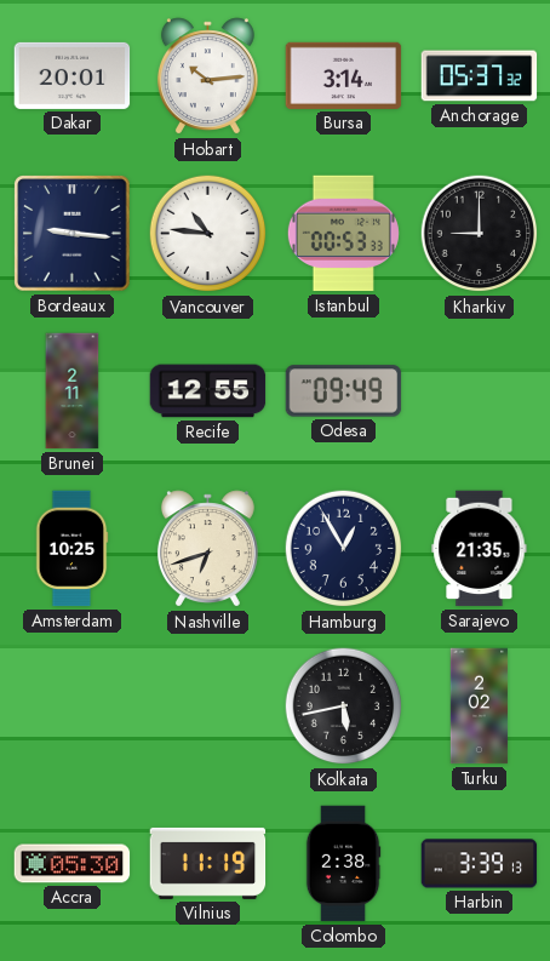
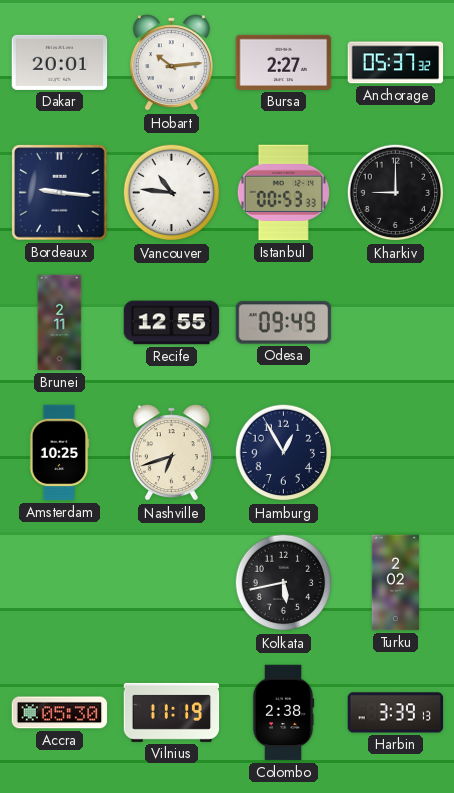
Bursa: 3:14 -> 2:27
Sarajevo: 21:35 -> none
